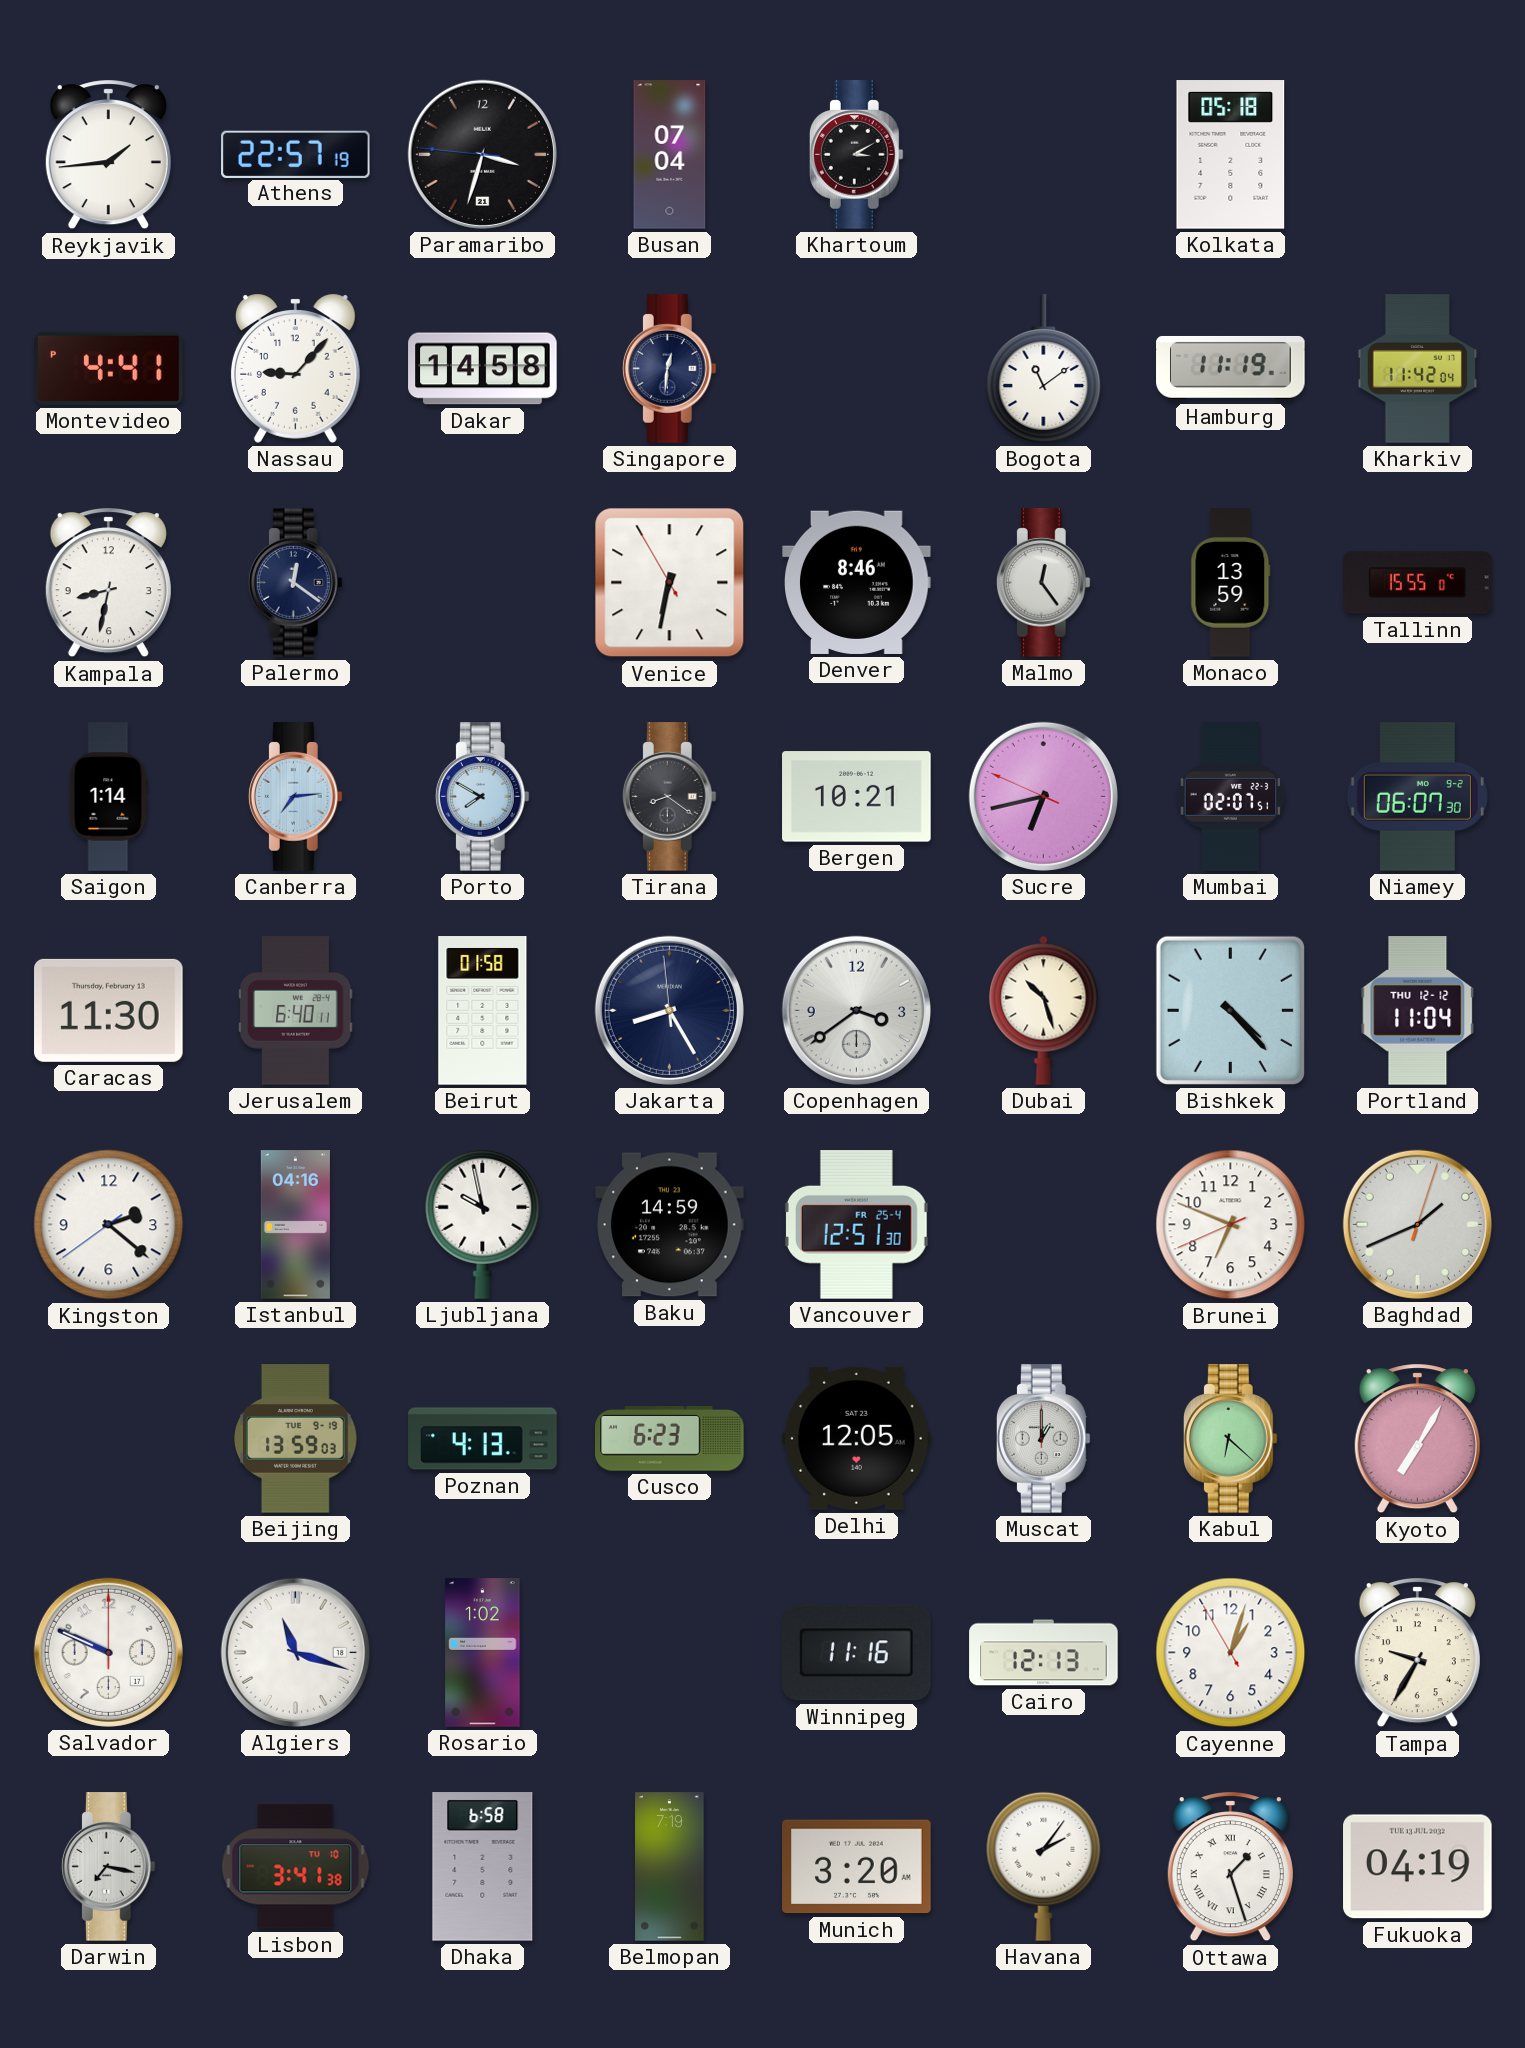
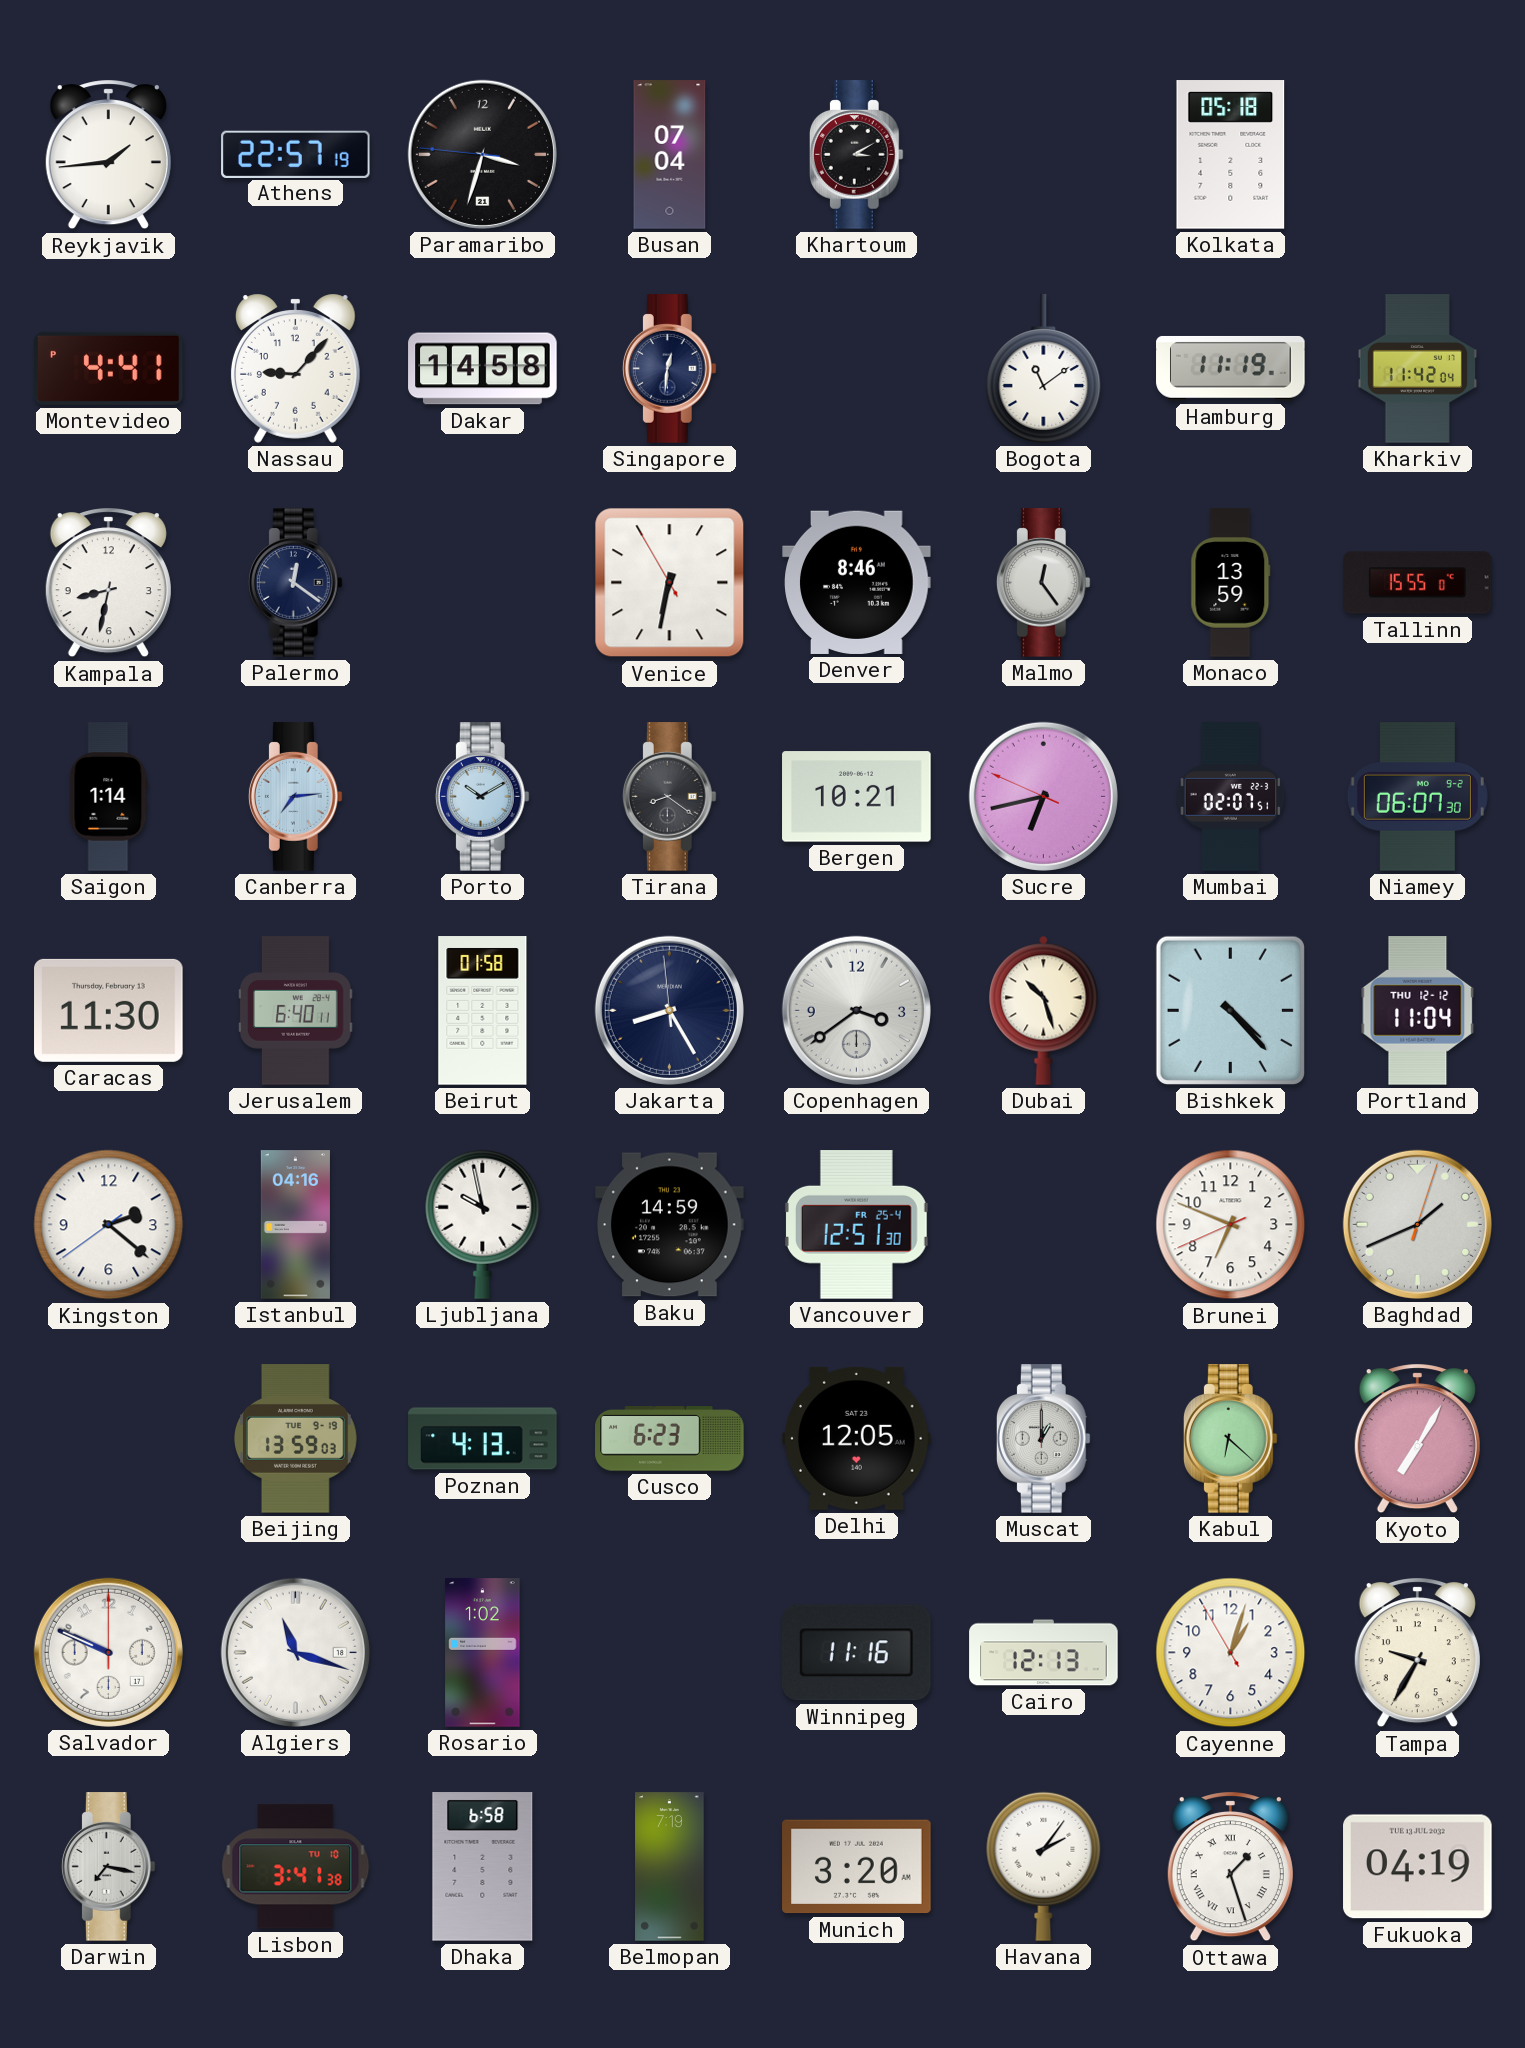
Porto: 7:50 -> 10:10
